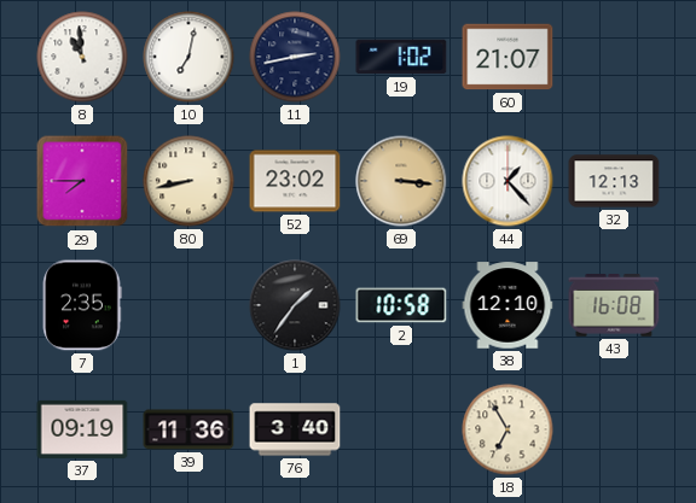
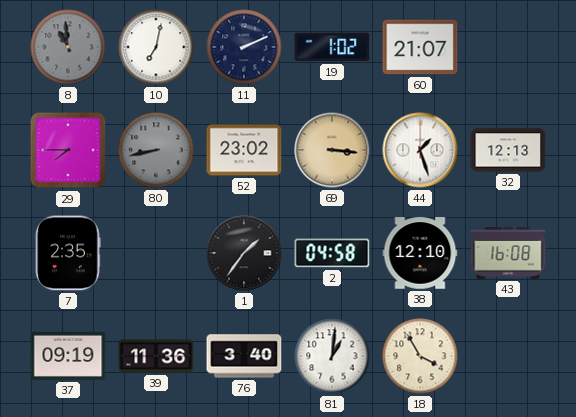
8 dial: white -> grey
11: 2:43 -> 2:11
80 dial: cream -> grey
44: 1:23 -> 1:27
2: 10:58 -> 04:58
81: none -> 1:01
18: 6:55 -> 3:55
